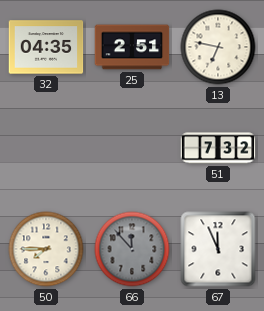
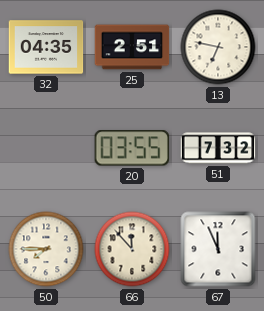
20: none -> 03:55
66 dial: grey -> cream
